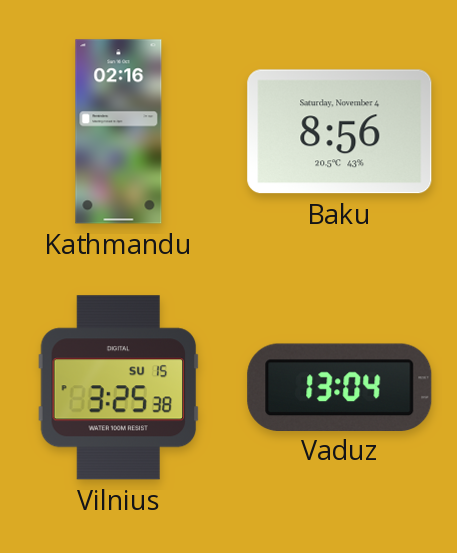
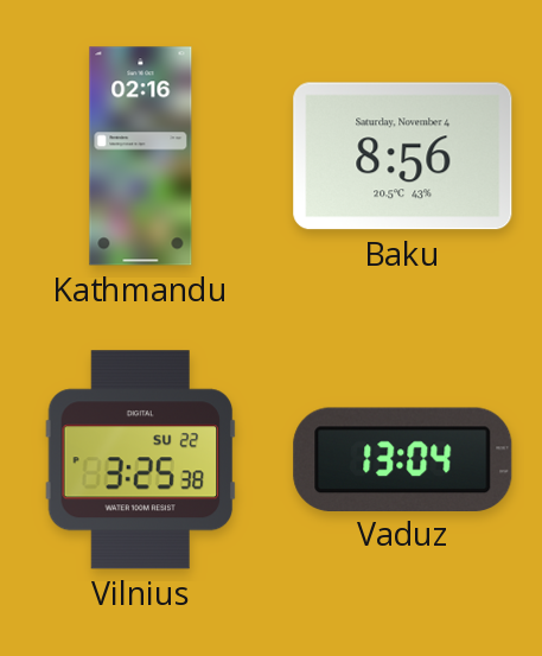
Vilnius date: SU 15 -> SU 22
